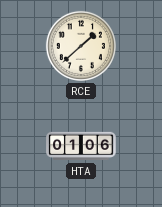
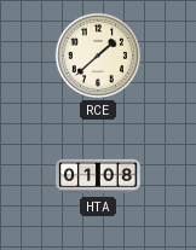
HTA: 01:06 -> 01:08
